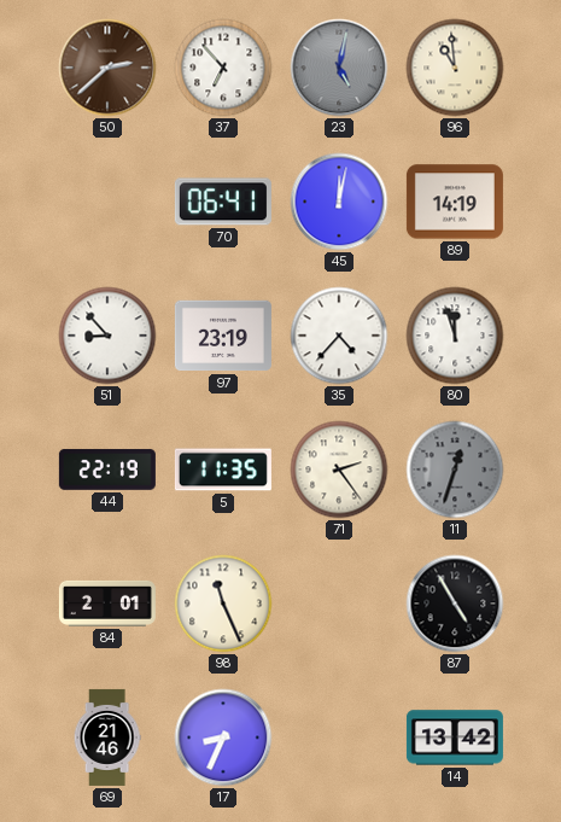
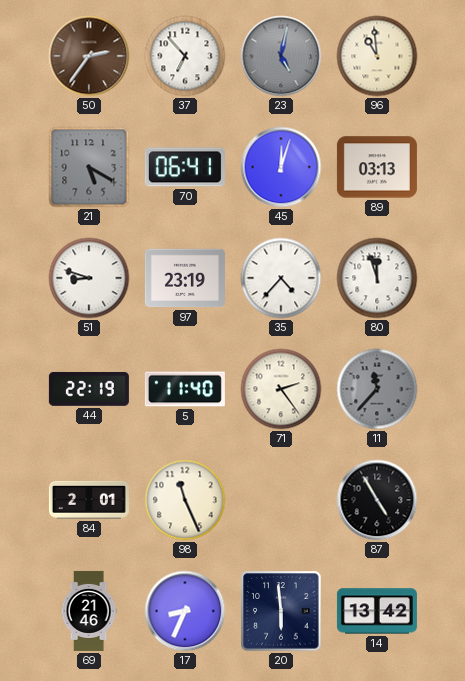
50: 2:38 -> 2:36
21: none -> 5:20
45: 12:02 -> 12:03
89: 14:19 -> 03:13
51: 8:53 -> 8:48
5: 11:35 -> 11:40
11: 12:33 -> 11:37
20: none -> 5:59
